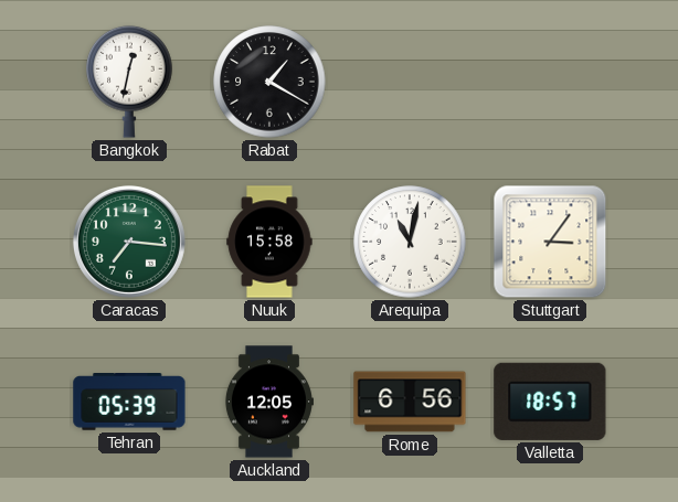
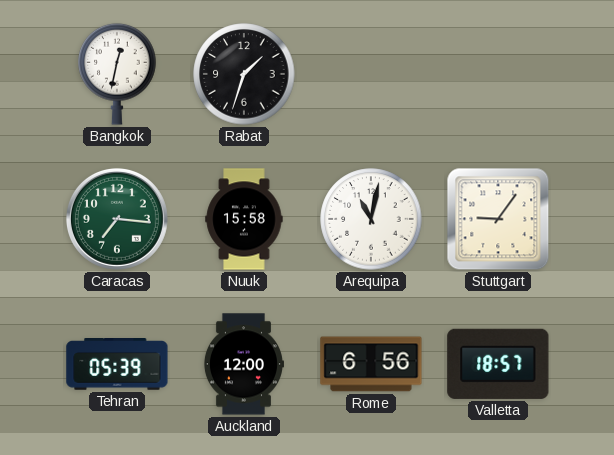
Rabat: 1:20 -> 1:33
Stuttgart: 3:06 -> 9:06
Auckland: 12:05 -> 12:00
